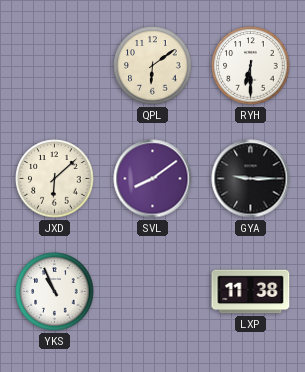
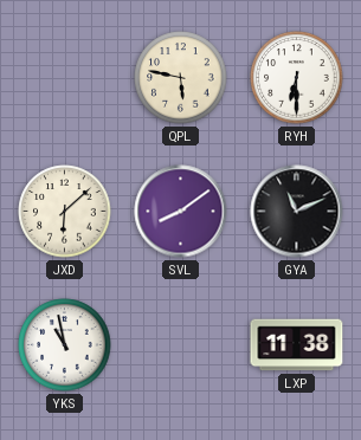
QPL: 6:09 -> 5:47
GYA: 9:15 -> 11:11
YKS: 10:56 -> 10:58
